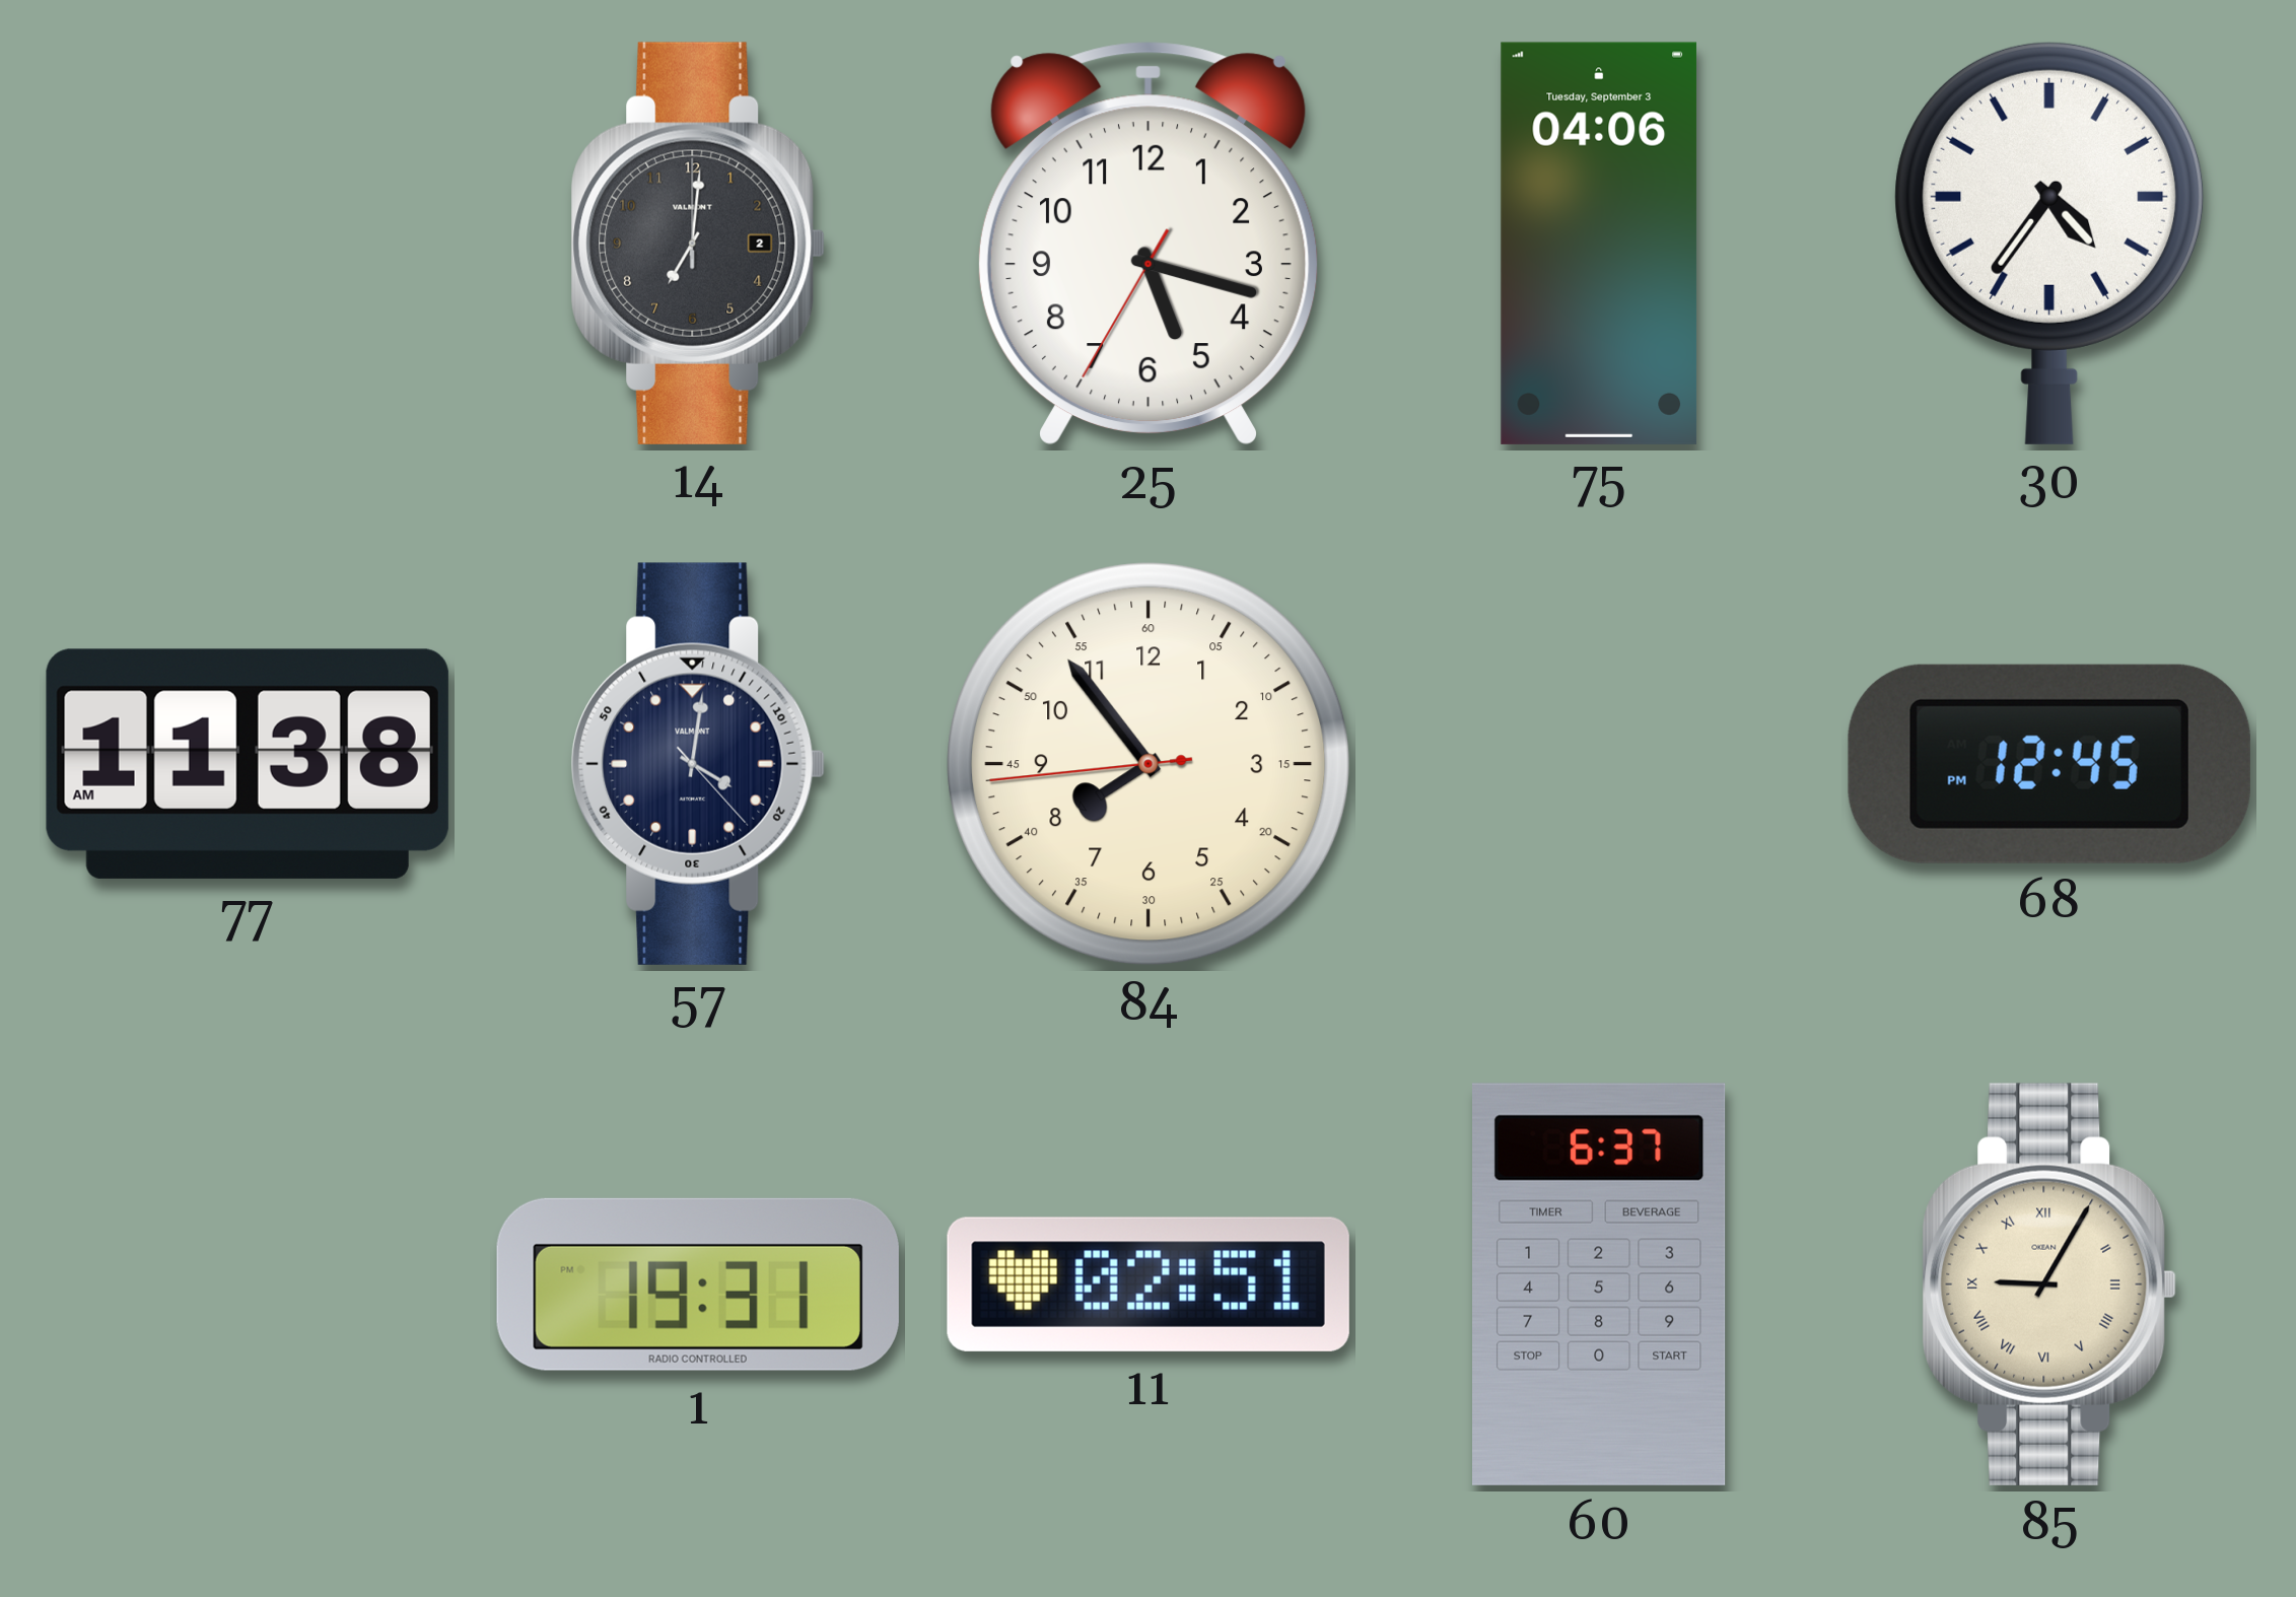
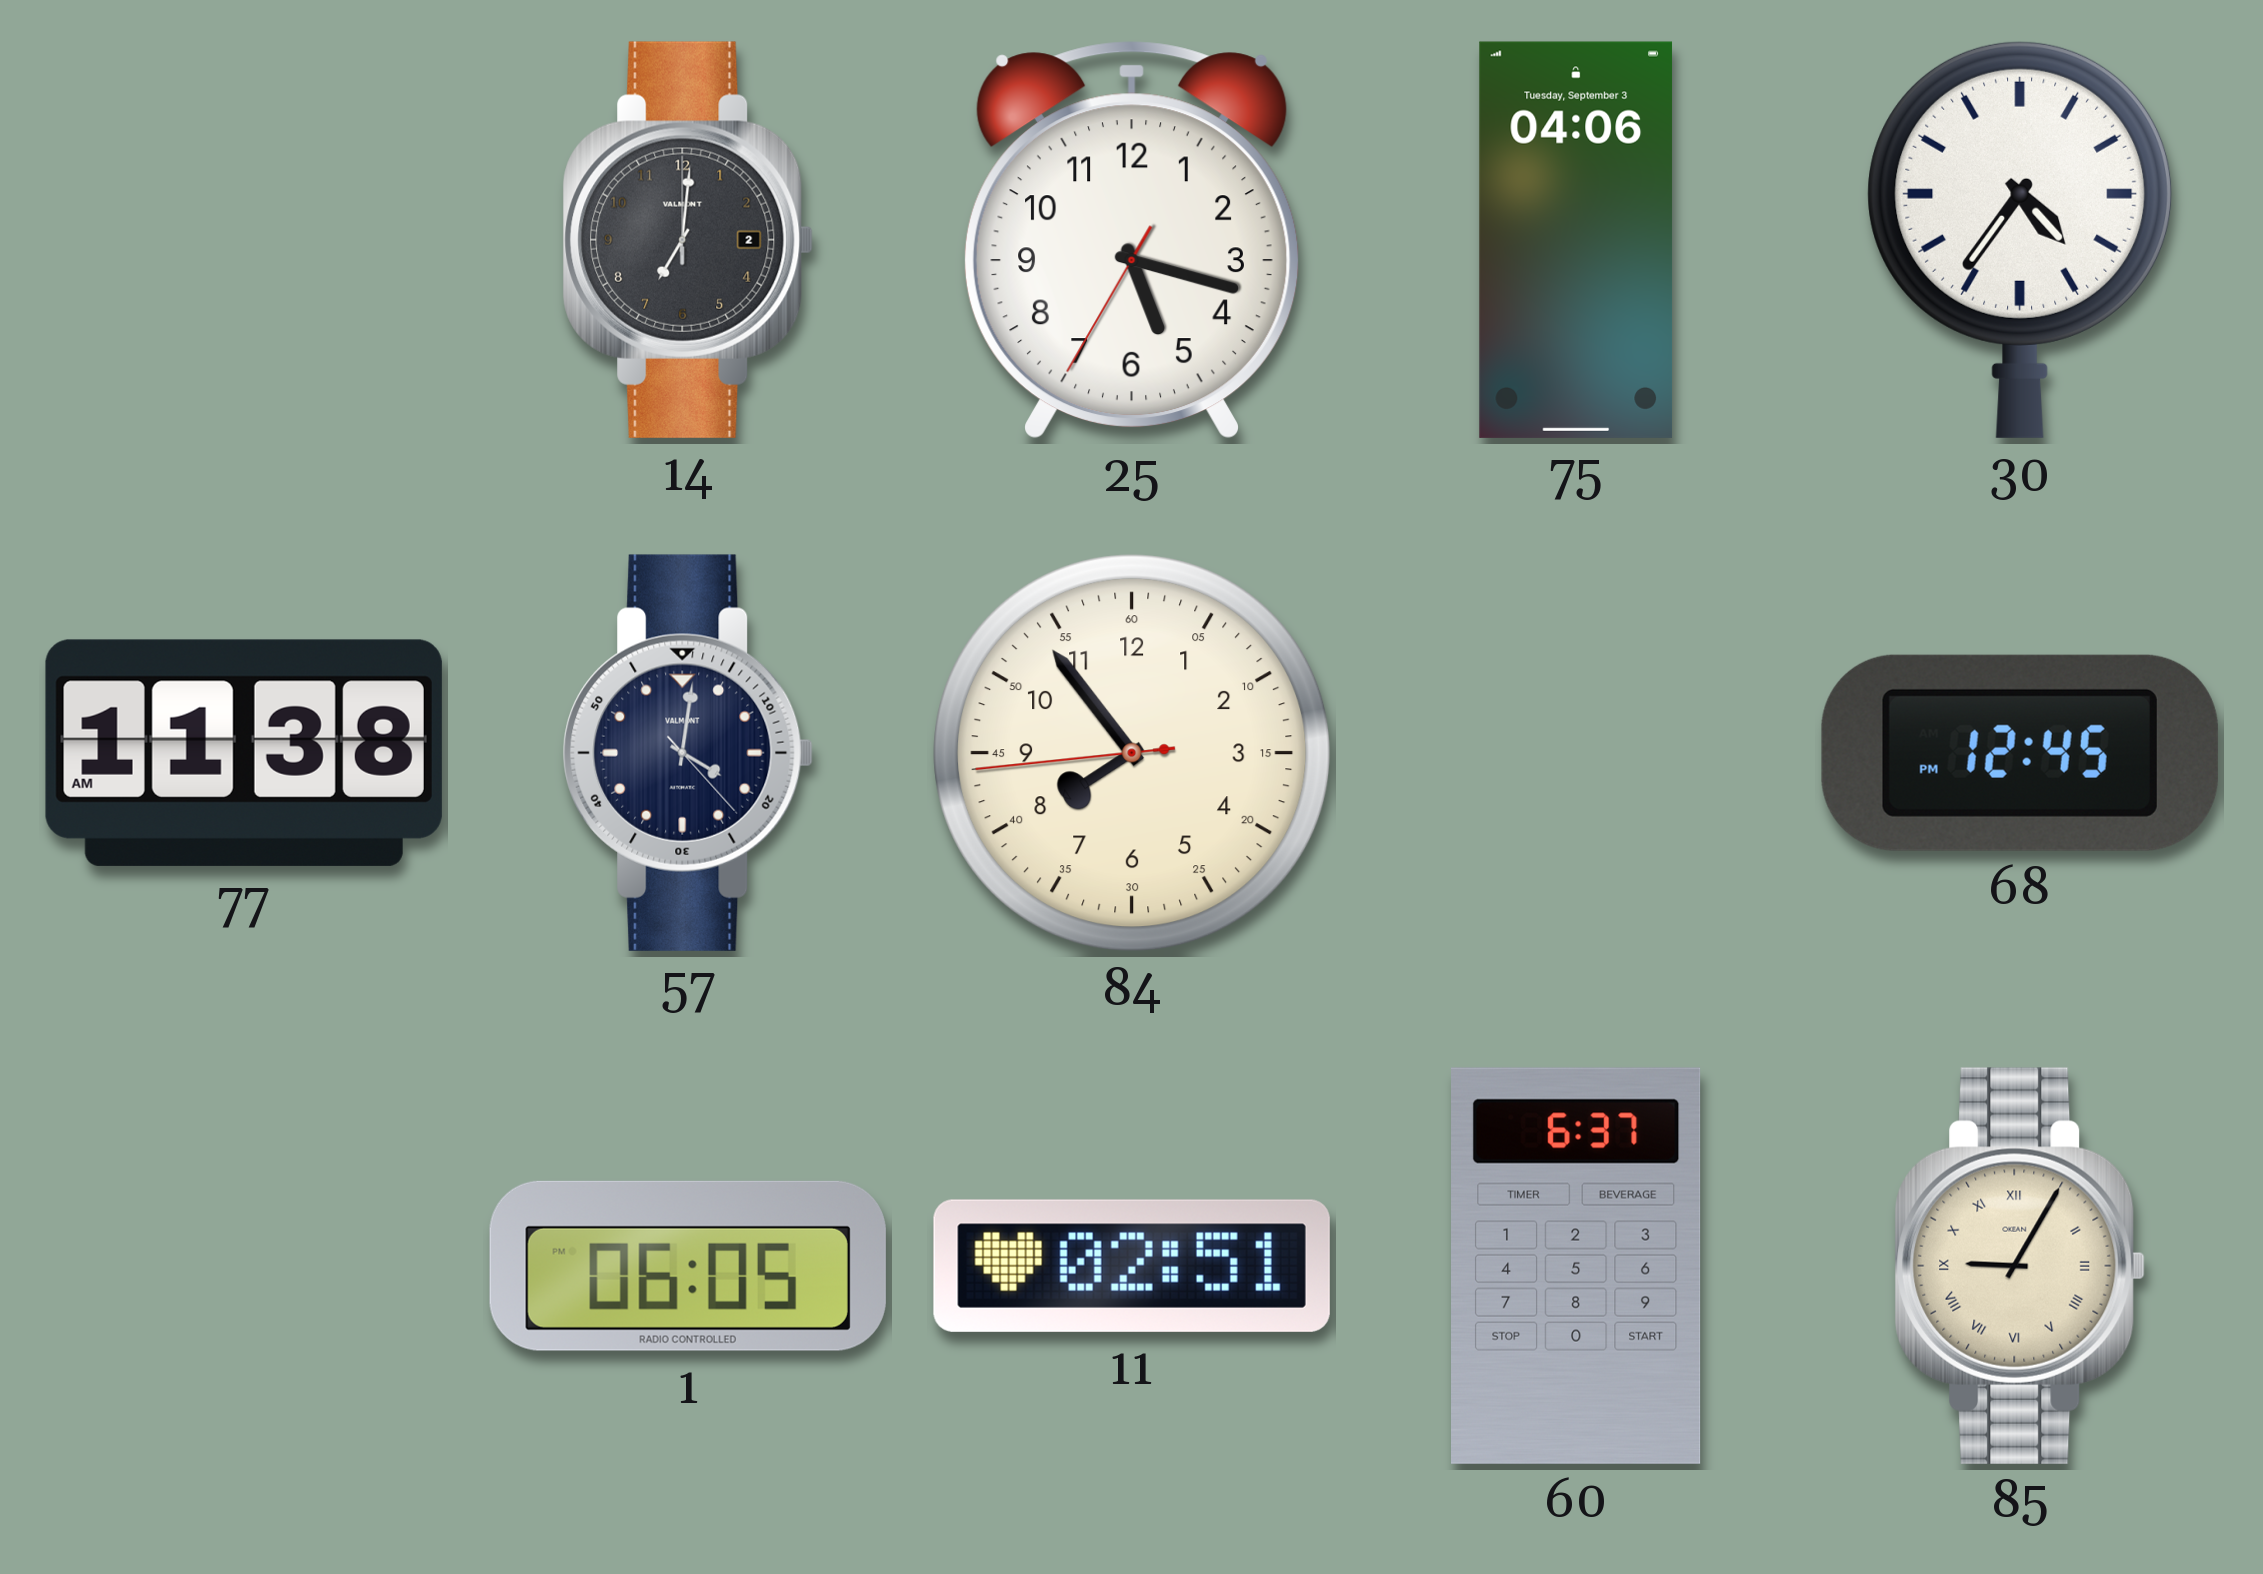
1: 19:31 -> 06:05
